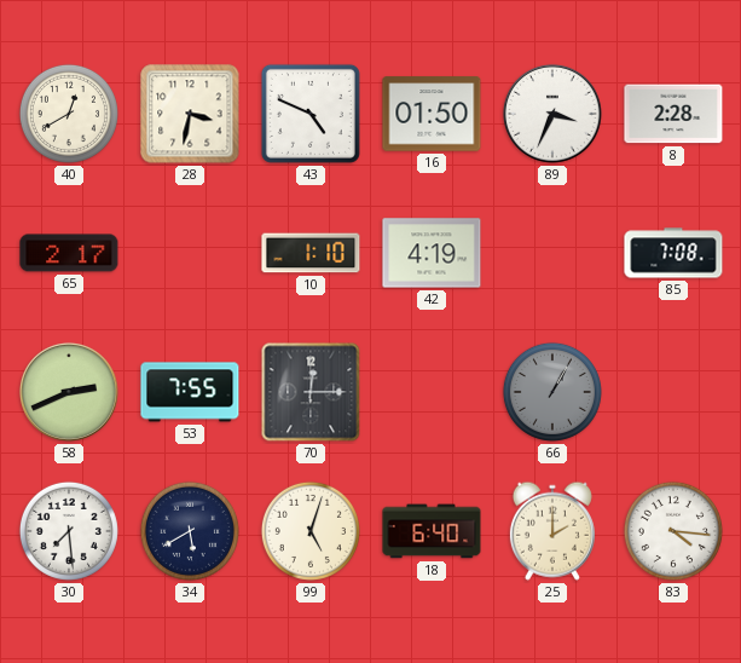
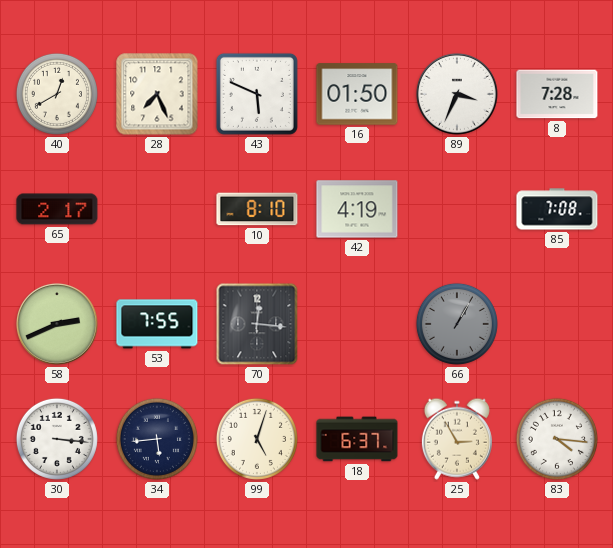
28: 3:32 -> 7:26
43: 4:49 -> 5:49
8: 2:28 -> 7:28
10: 1:10 -> 8:10
70: 12:15 -> 12:16
30: 7:29 -> 3:16
34: 5:40 -> 5:44
18: 6:40 -> 6:37
25: 2:00 -> 2:55
